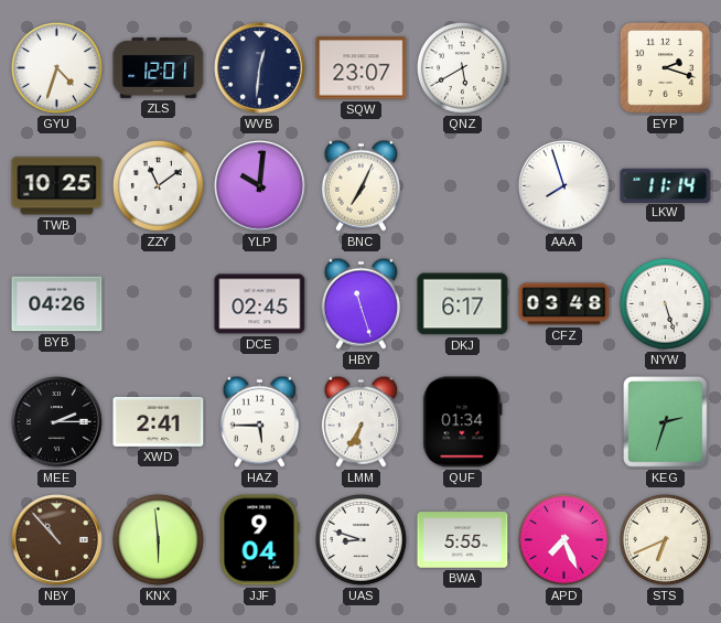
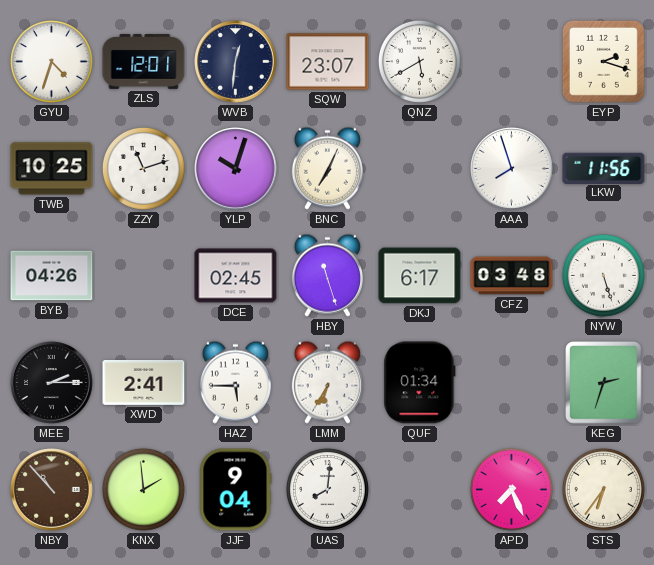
ZZY: 11:09 -> 11:12
YLP: 10:01 -> 10:03
LKW: 11:14 -> 11:56
KNX: 5:59 -> 1:59
UAS: 8:48 -> 8:01
BWA: 5:55 -> none
STS: 6:41 -> 6:36
